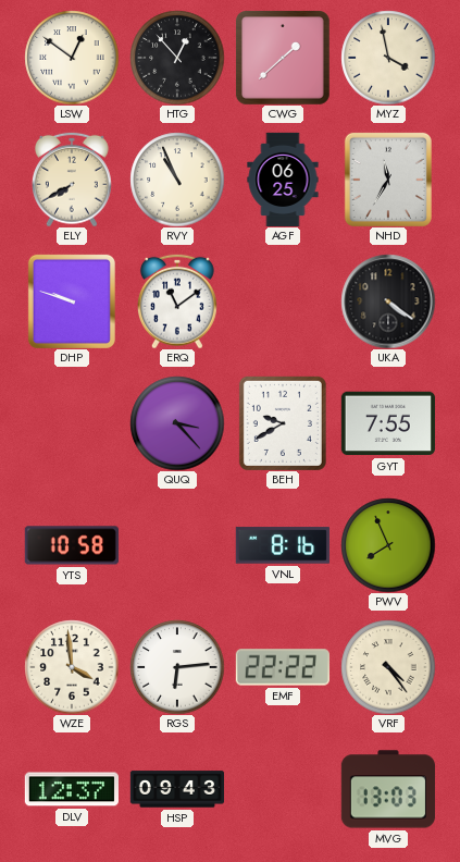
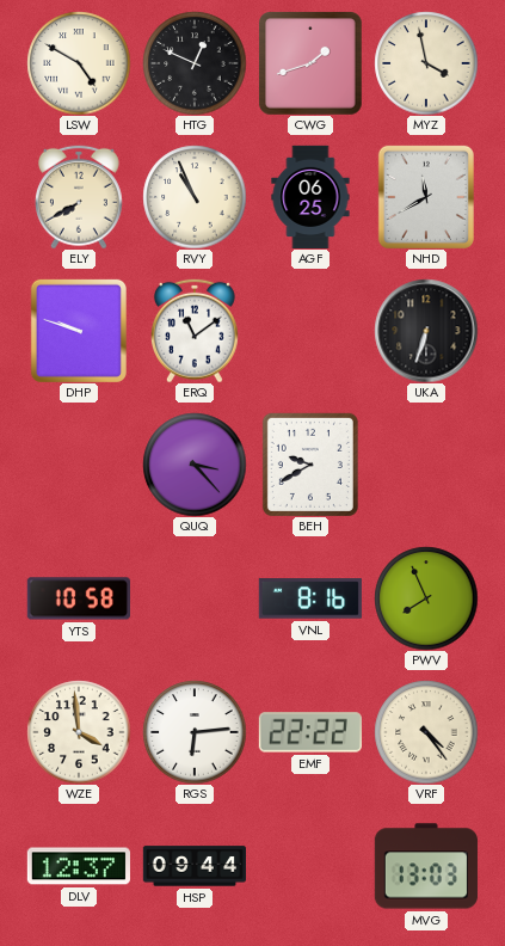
LSW: 12:51 -> 4:50
HTG: 12:53 -> 12:49
CWG: 1:38 -> 1:42
NHD: 11:35 -> 11:40
UKA: 4:21 -> 6:33
GYT: 7:55 -> none
HSP: 09:43 -> 09:44
